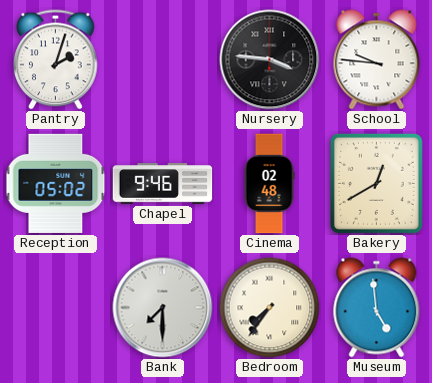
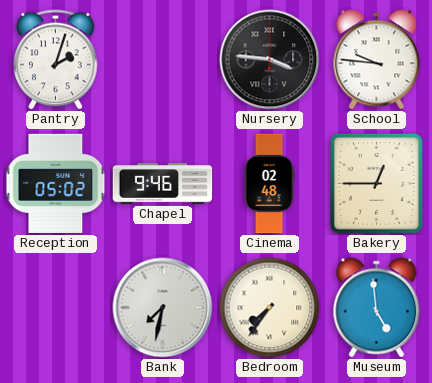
Bakery: 12:40 -> 12:45
Bank: 7:30 -> 7:32
